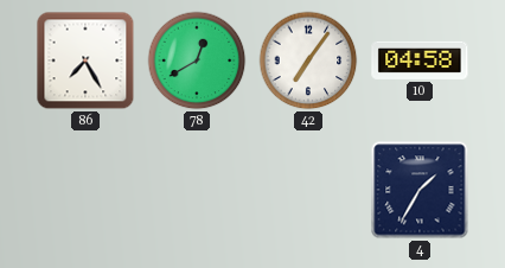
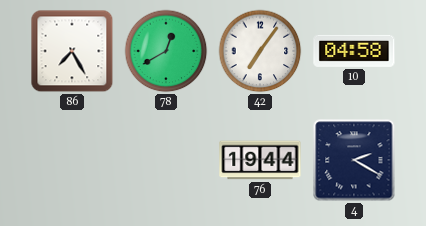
76: none -> 19:44
4: 1:35 -> 2:20
